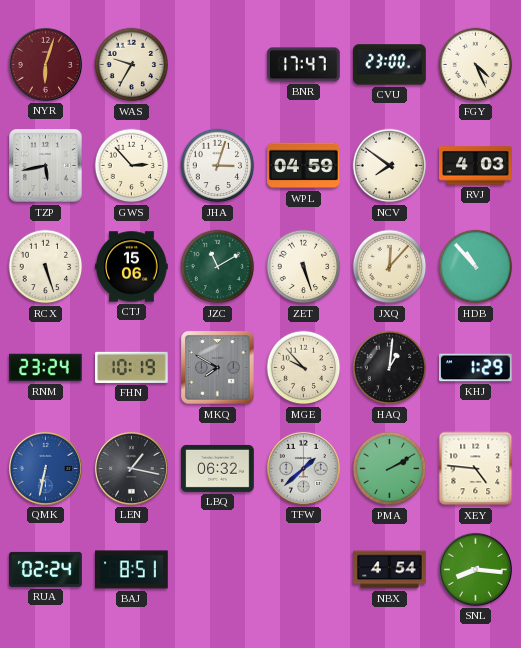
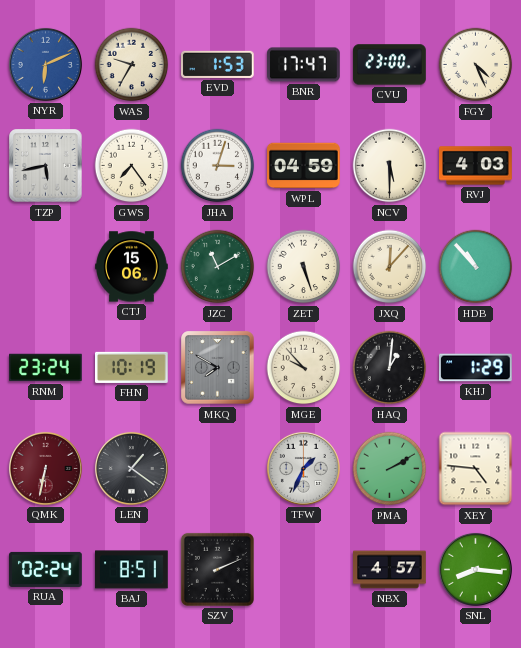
NYR: 6:03 -> 6:11
NYR dial: burgundy -> blue
EVD: none -> 1:53
GWS: 2:53 -> 7:24
NCV: 7:51 -> 5:30
RCX: 5:27 -> none
QMK dial: blue -> burgundy
LEN: 1:17 -> 1:21
LBQ: 06:32 -> none
TFW: 1:38 -> 1:34
SZV: none -> 2:11
NBX: 4:54 -> 4:57
